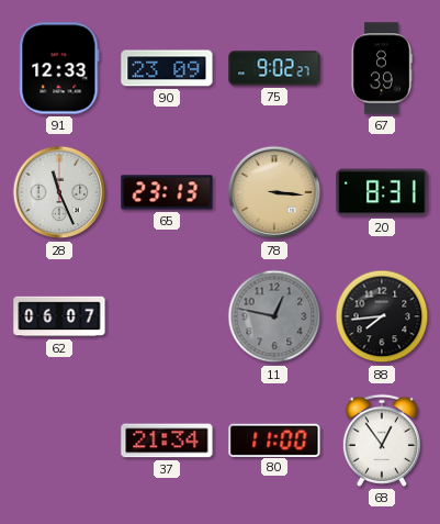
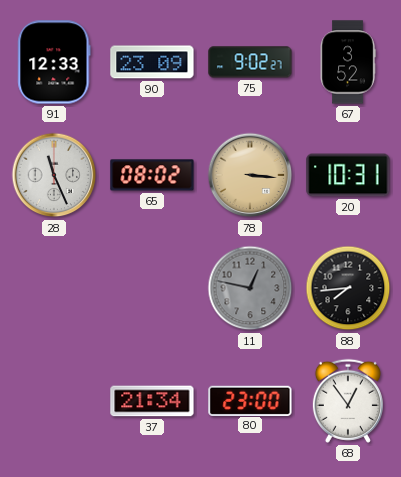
67: 8:39 -> 3:52
65: 23:13 -> 08:02
20: 8:31 -> 10:31
62: 06:07 -> none
80: 11:00 -> 23:00
